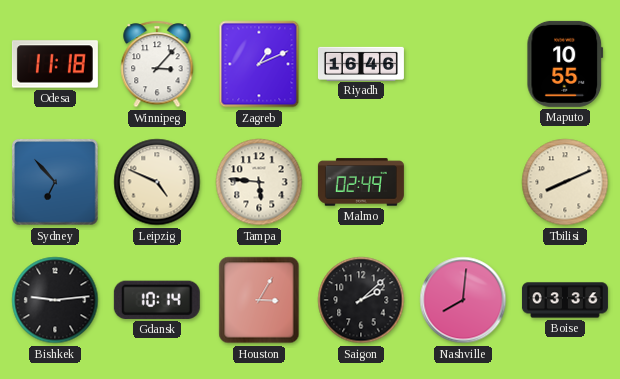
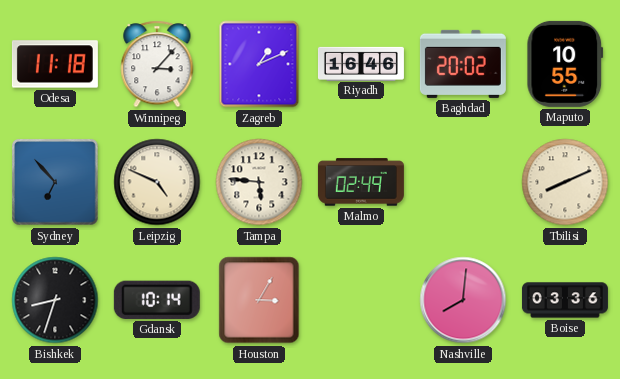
Baghdad: none -> 20:02
Bishkek: 9:14 -> 8:33
Saigon: 2:08 -> none
